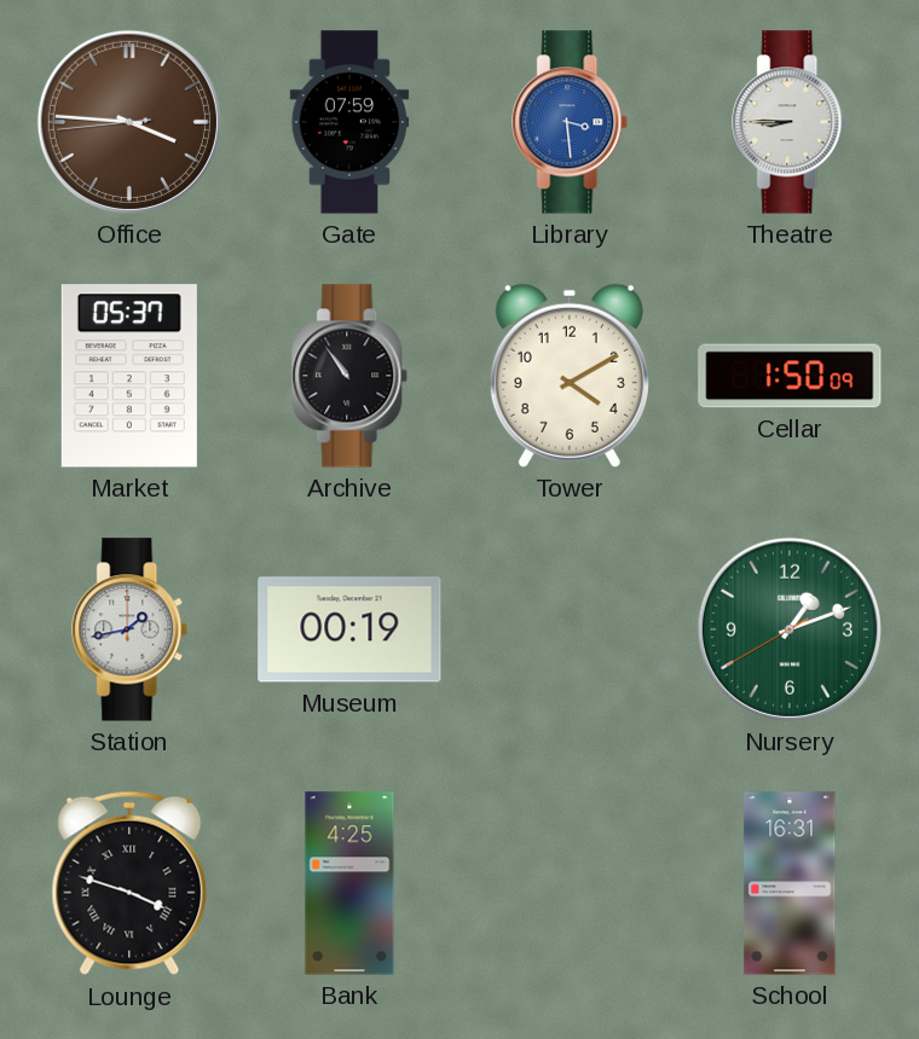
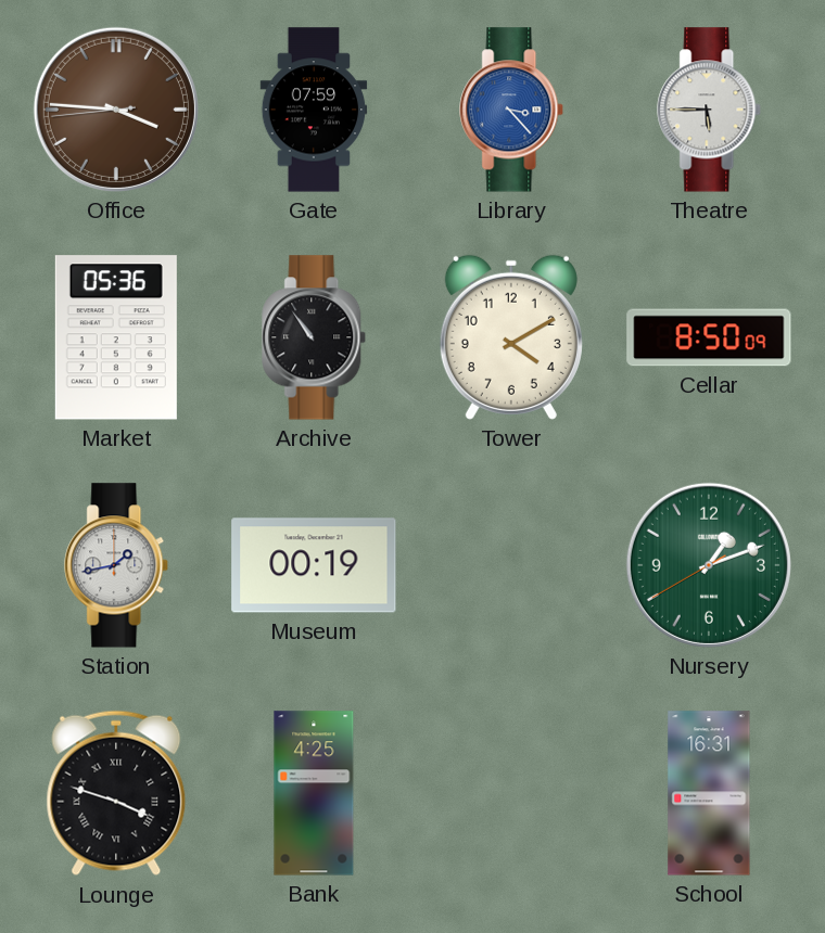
Library: 3:29 -> 3:23
Theatre: 8:45 -> 5:45
Market: 05:37 -> 05:36
Cellar: 1:50 -> 8:50
